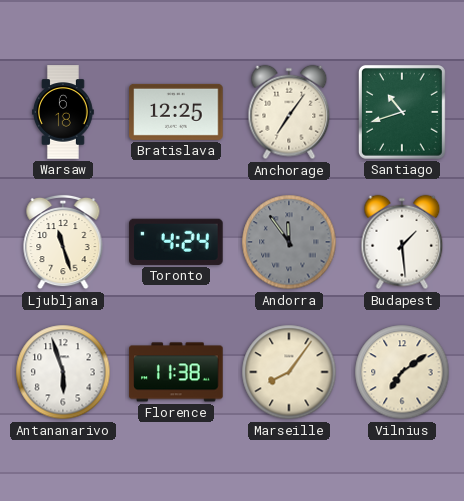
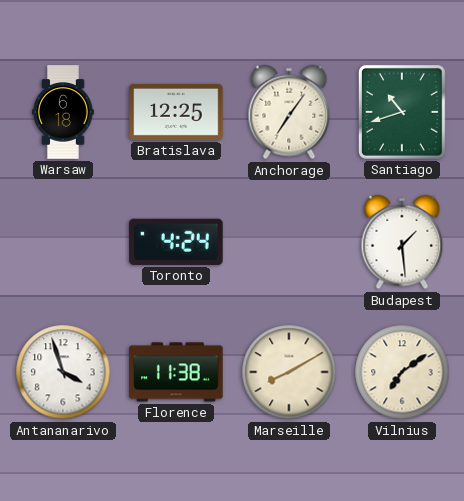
Ljubljana: 11:27 -> none
Andorra: 11:54 -> none
Antananarivo: 5:57 -> 3:57
Marseille: 8:06 -> 8:10
